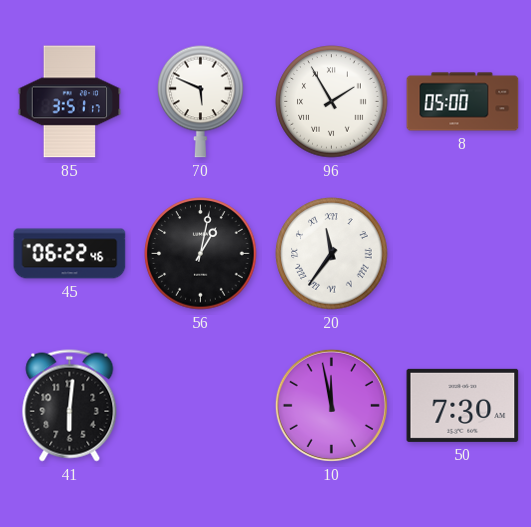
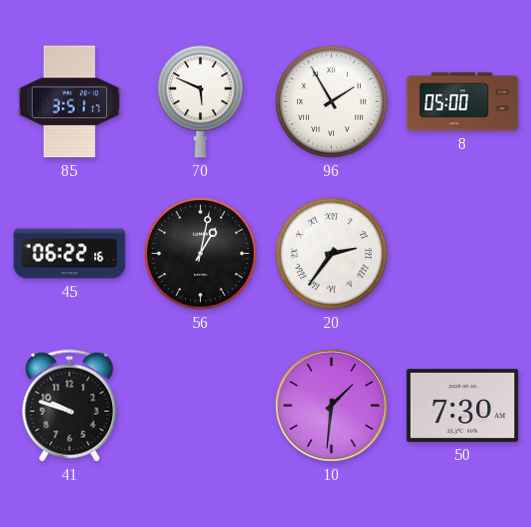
45: 06:22:46 -> 06:22:16
20: 11:36 -> 2:36
41: 6:01 -> 9:48
10: 11:58 -> 1:31
